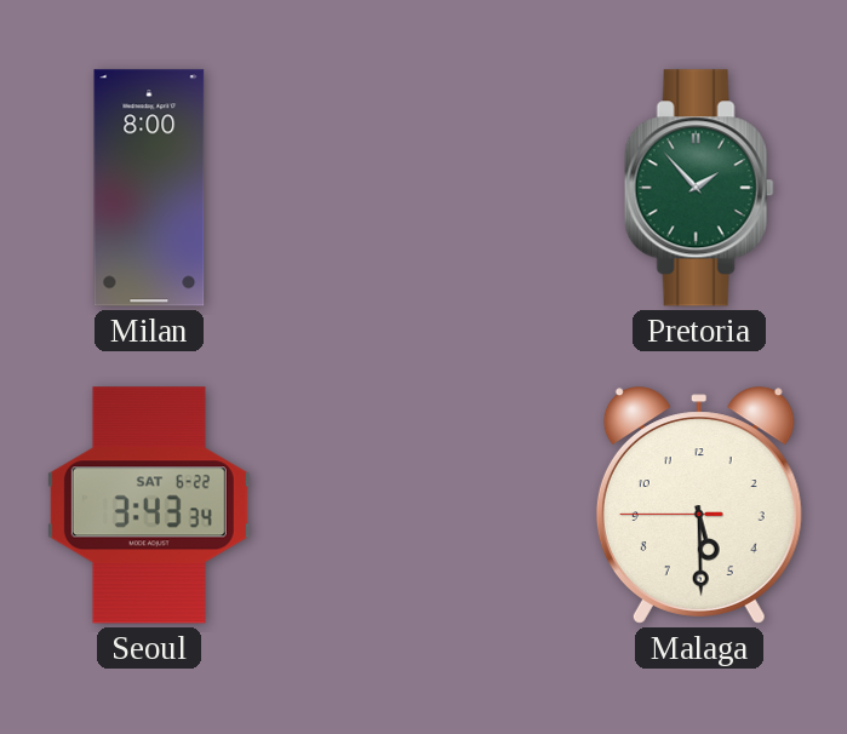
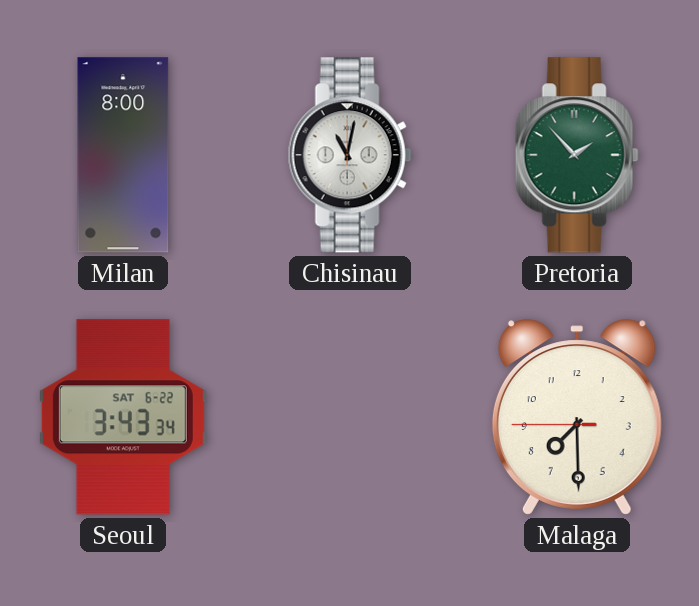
Chisinau: none -> 11:02
Malaga: 5:29 -> 7:29
